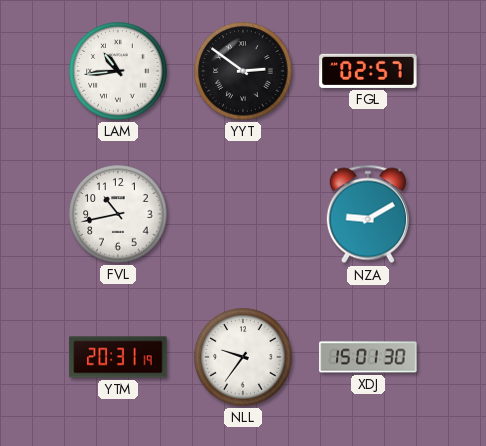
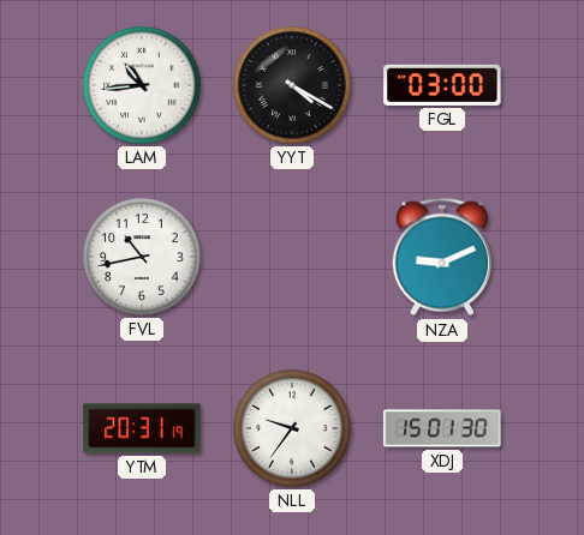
YYT: 2:51 -> 4:20
FGL: 02:57 -> 03:00
NZA: 9:10 -> 9:11
